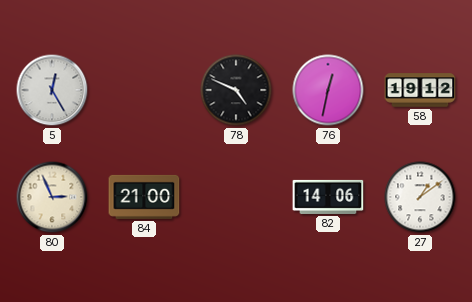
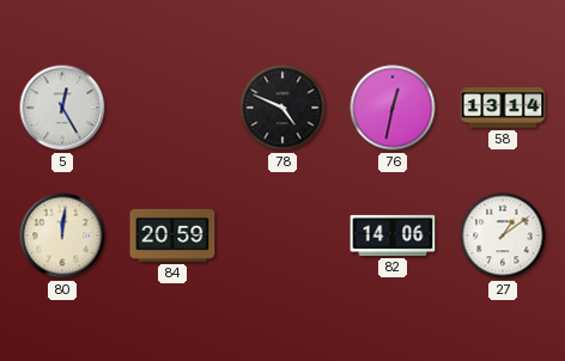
58: 19:12 -> 13:14
80: 2:56 -> 12:01
84: 21:00 -> 20:59
